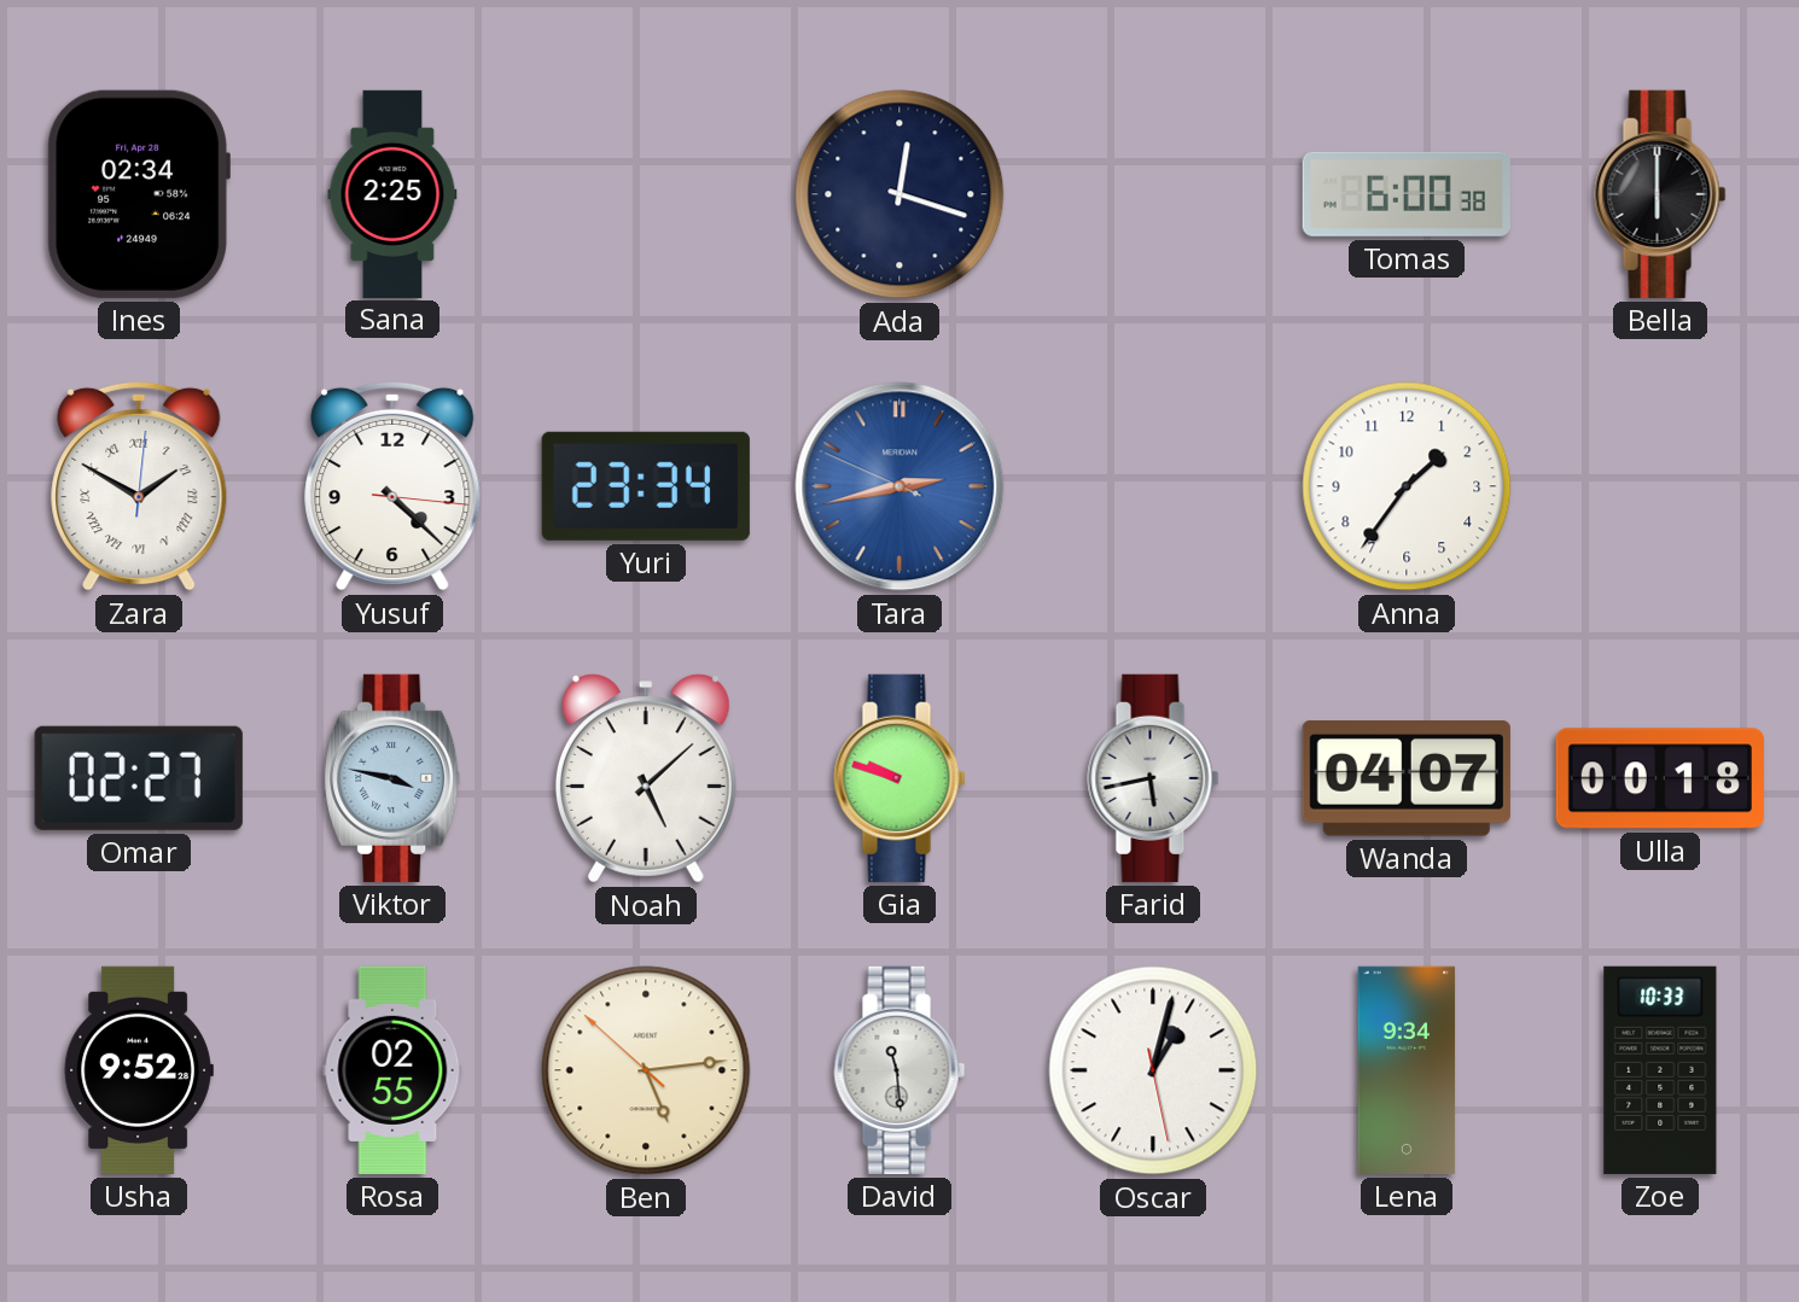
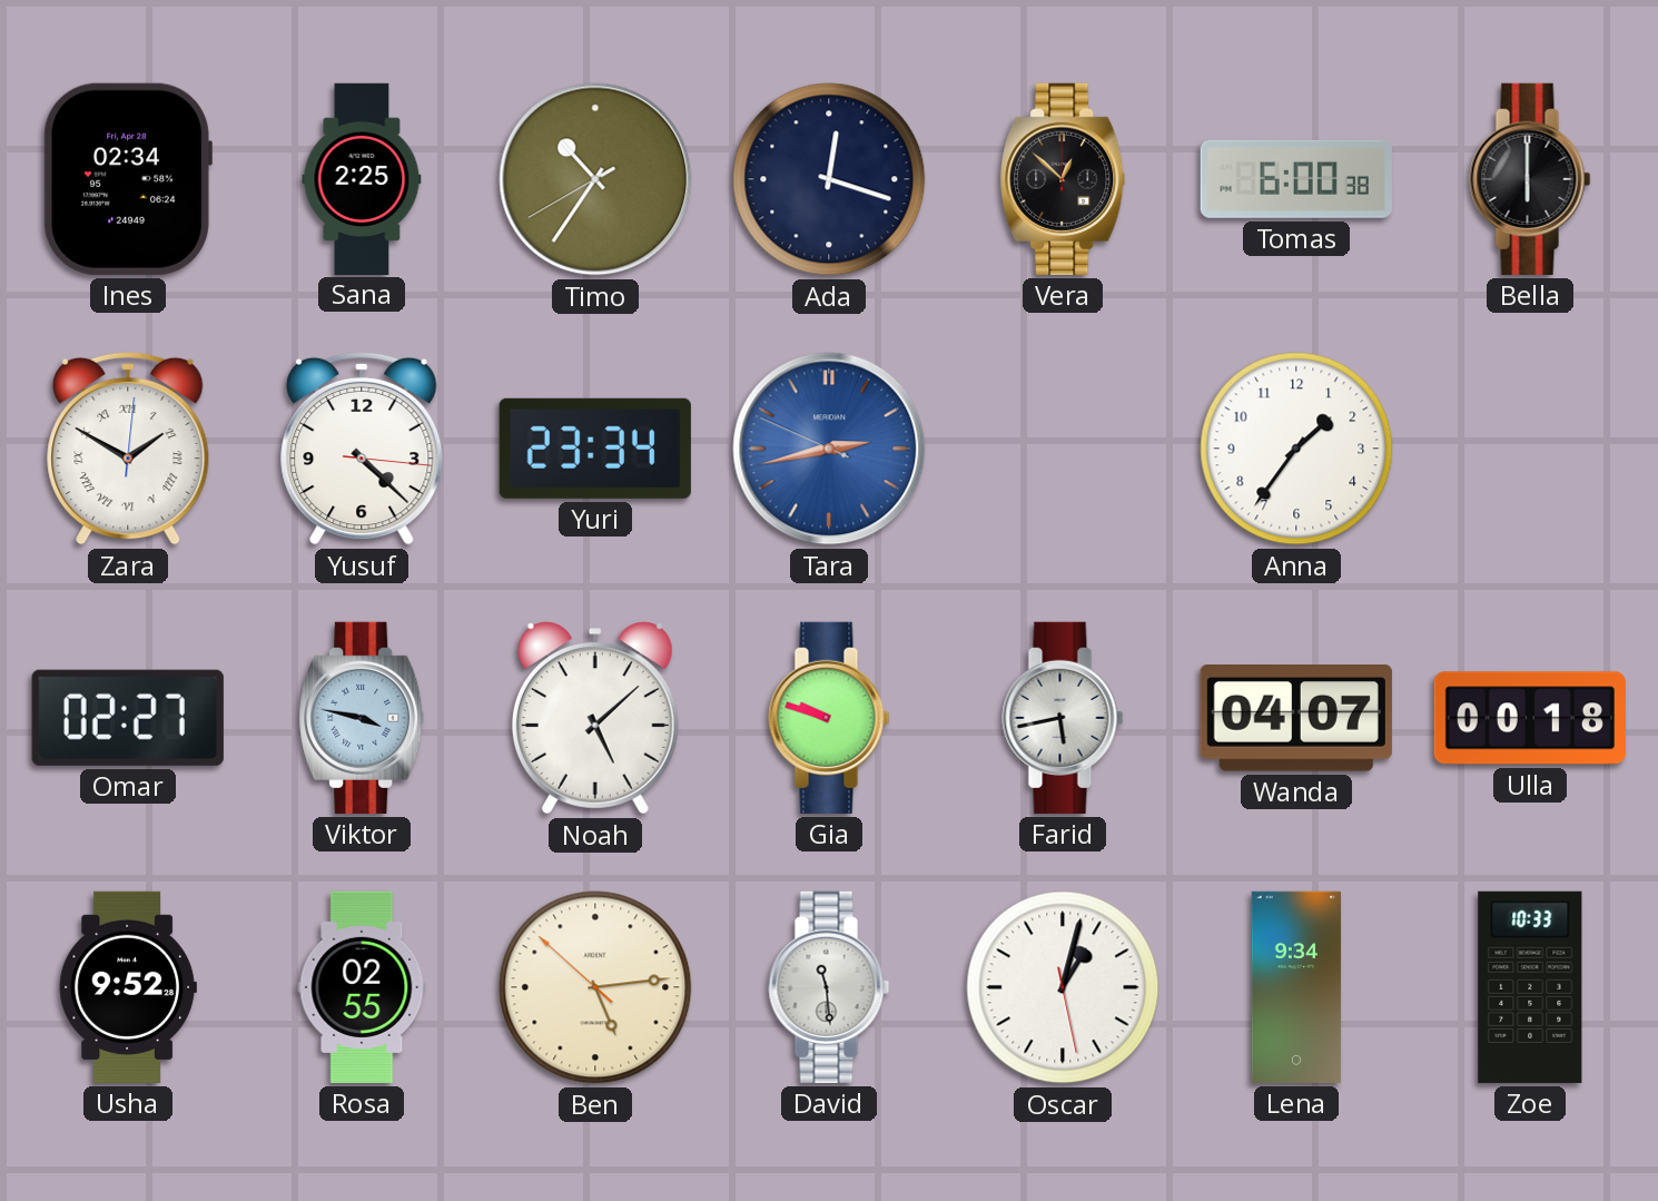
Timo: none -> 10:35
Vera: none -> 12:52
